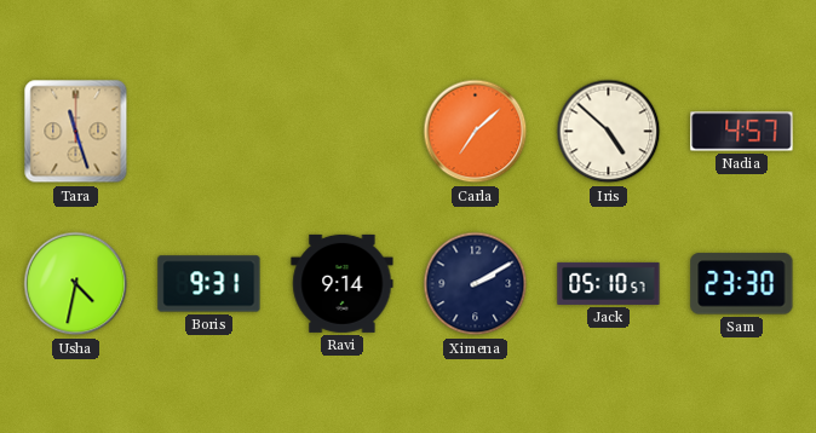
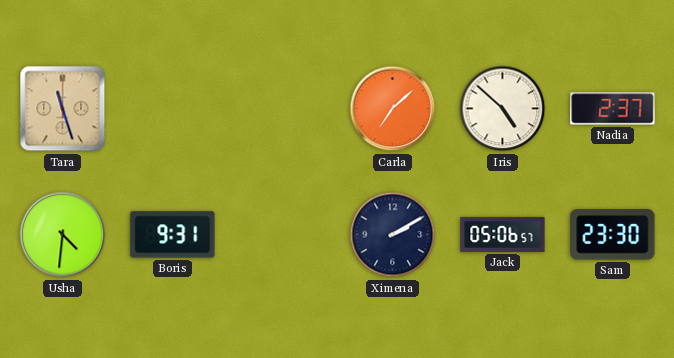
Nadia: 4:57 -> 2:37
Usha: 4:32 -> 4:31
Ravi: 9:14 -> none
Jack: 05:10 -> 05:06
